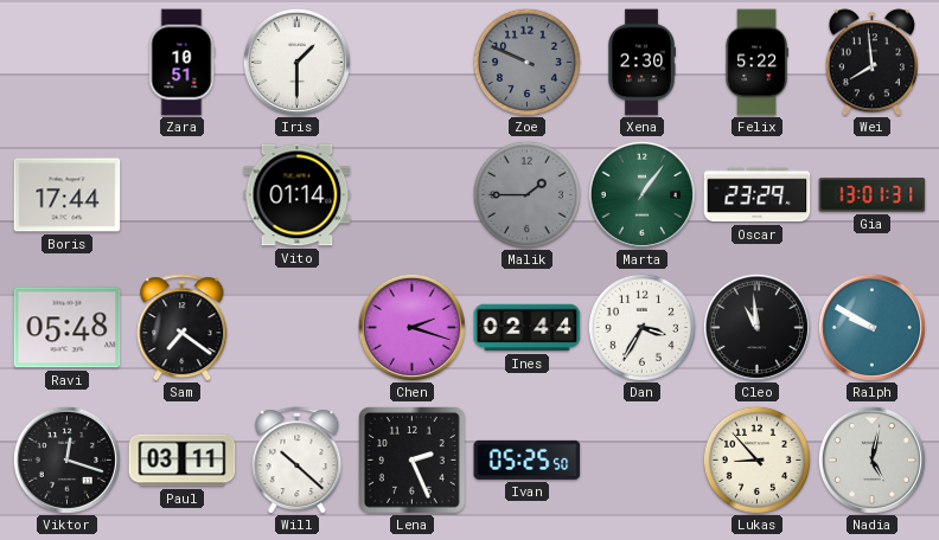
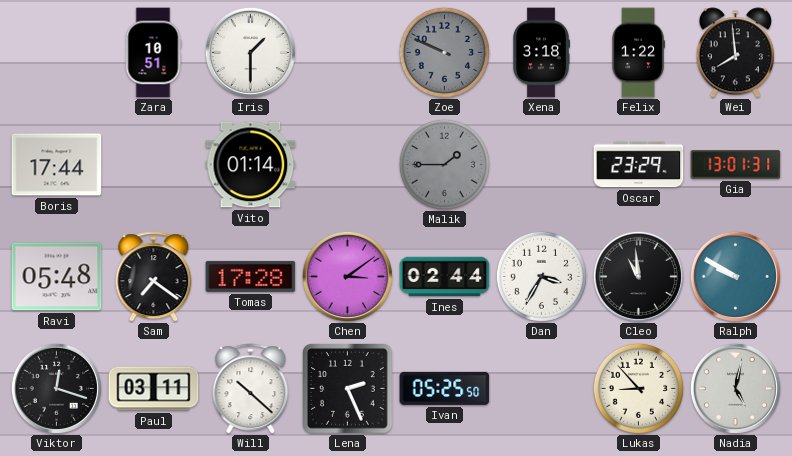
Xena: 2:30 -> 3:18
Felix: 5:22 -> 1:22
Marta: 1:06 -> none
Tomas: none -> 17:28
Chen: 2:18 -> 3:09
